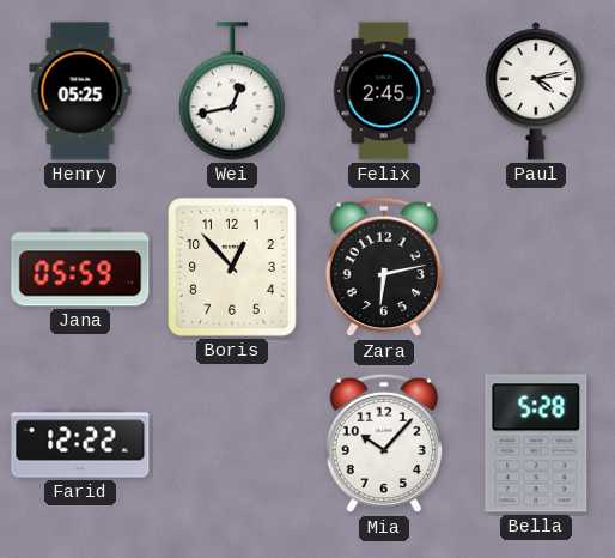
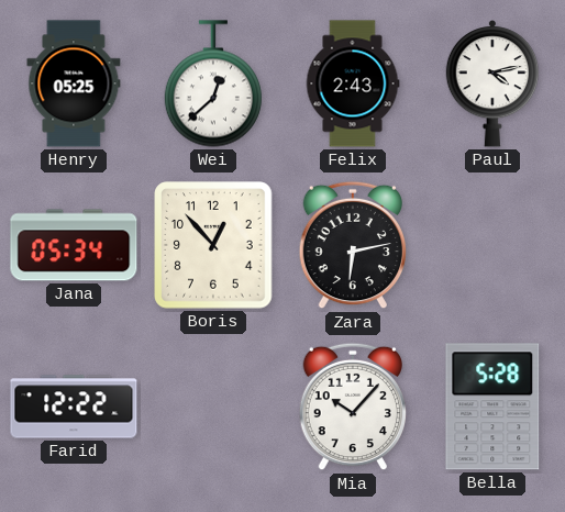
Wei: 12:43 -> 12:38
Felix: 2:45 -> 2:43
Jana: 05:59 -> 05:34
